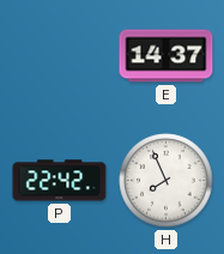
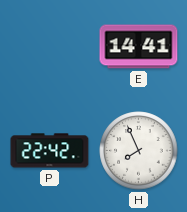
E: 14:37 -> 14:41
